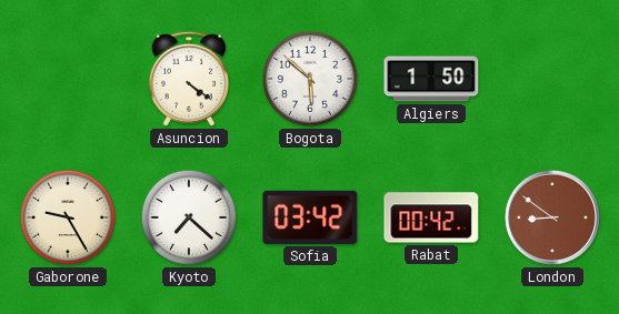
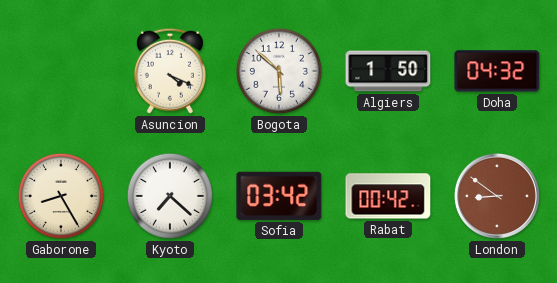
Asuncion: 4:21 -> 4:19
Doha: none -> 04:32
Gaborone: 9:25 -> 8:25
